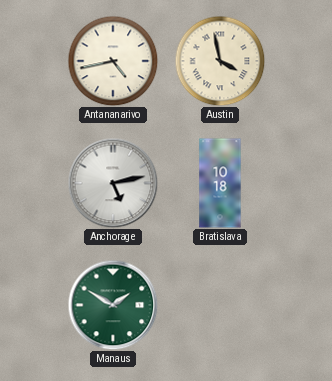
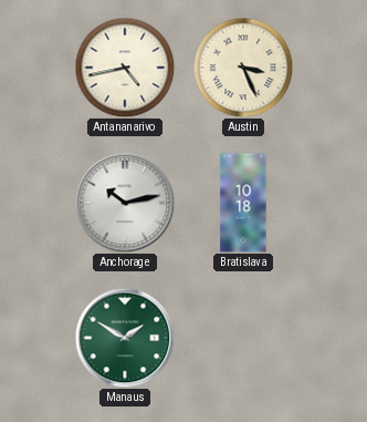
Austin: 3:58 -> 3:26
Anchorage: 5:13 -> 10:13
